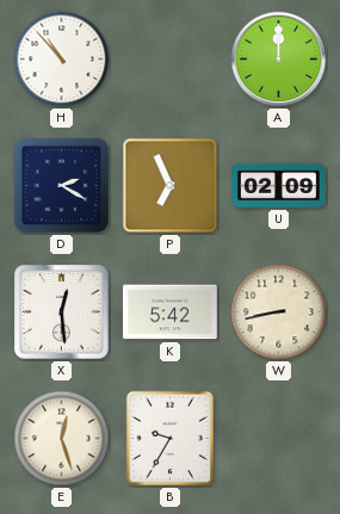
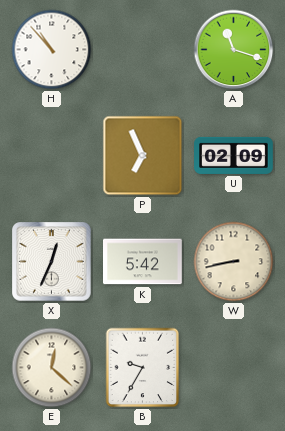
A: 12:00 -> 11:18
D: 2:20 -> none
X: 12:29 -> 12:34
E: 12:27 -> 12:22
